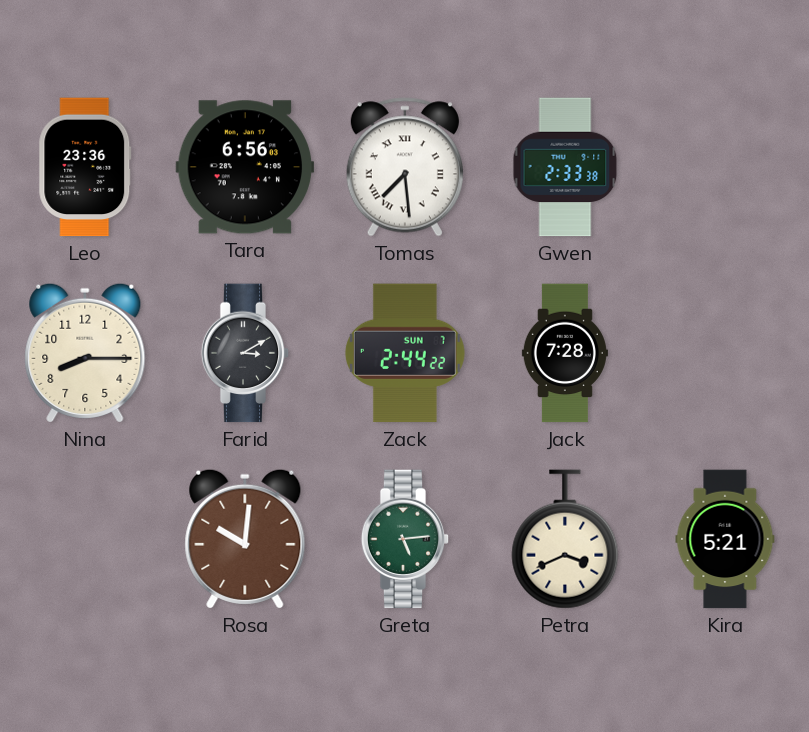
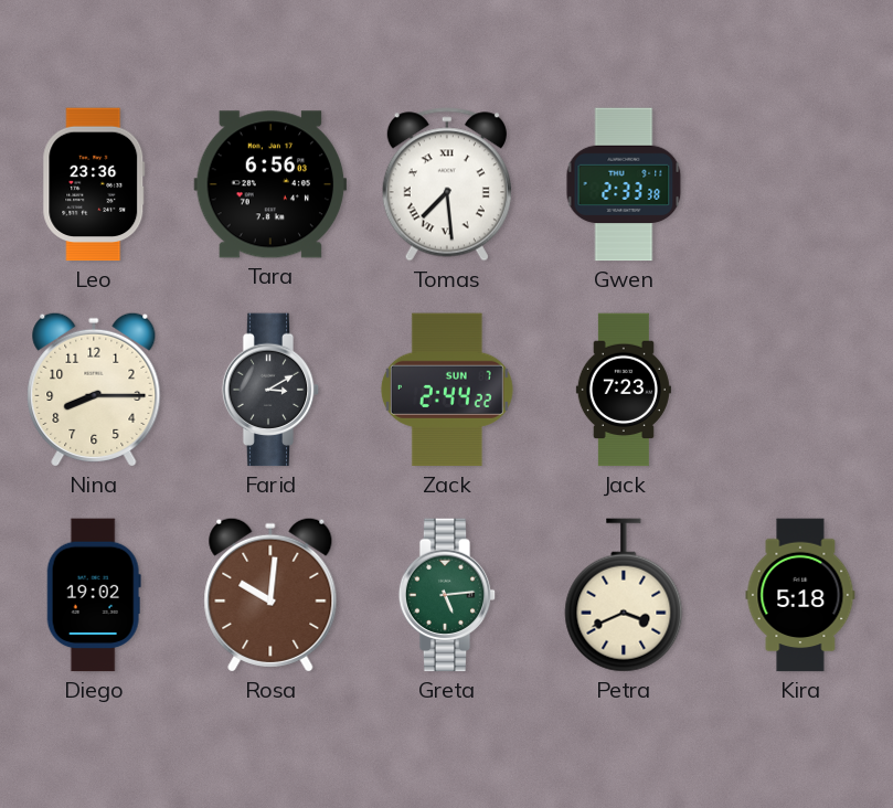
Jack: 7:28 -> 7:23
Diego: none -> 19:02
Kira: 5:21 -> 5:18
